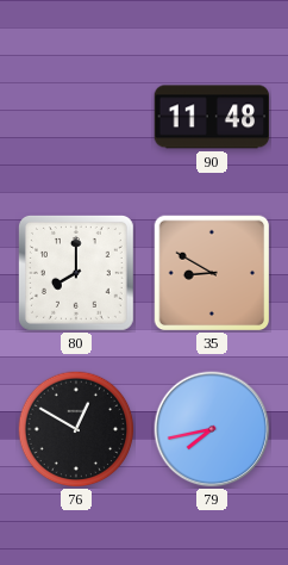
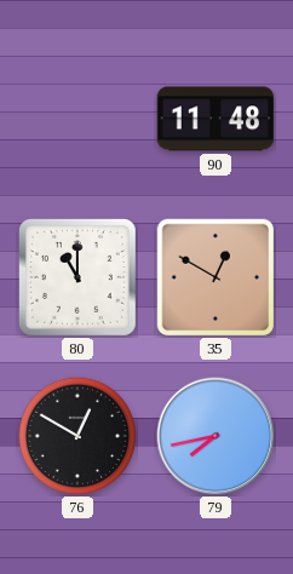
80: 8:00 -> 11:00
35: 8:50 -> 12:50
